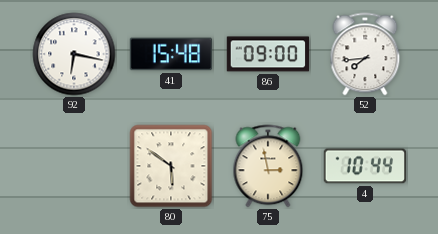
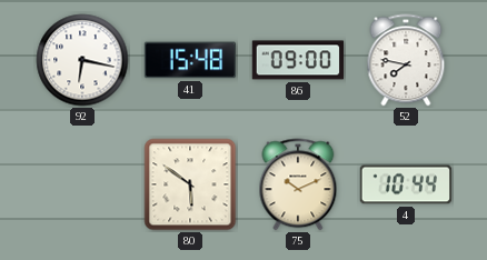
52: 7:44 -> 7:47
75: 2:58 -> 10:11
